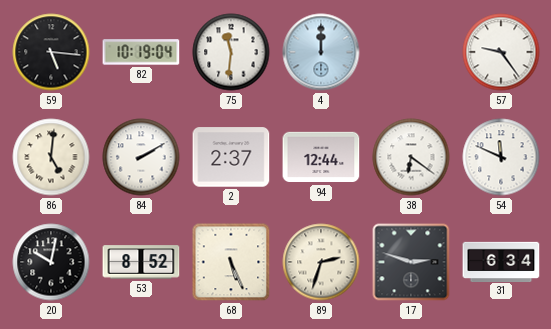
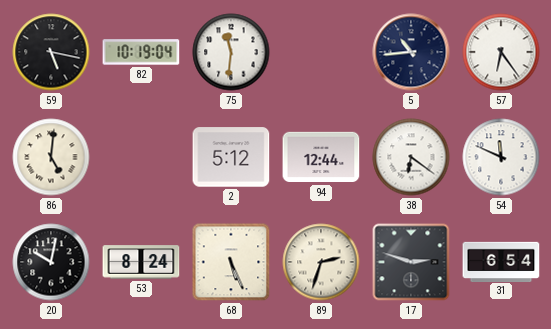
59: 5:16 -> 5:17
4: 12:00 -> none
5: none -> 10:44
57: 9:24 -> 6:24
84: 2:10 -> none
2: 2:37 -> 5:12
53: 8:52 -> 8:24
31: 6:34 -> 6:54
